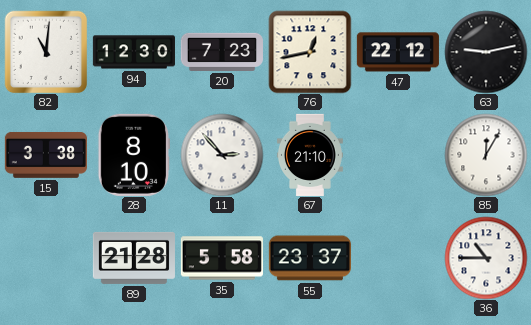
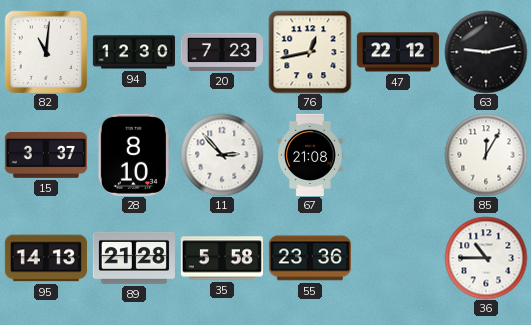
15: 3:38 -> 3:37
67: 21:10 -> 21:08
95: none -> 14:13
55: 23:37 -> 23:36
